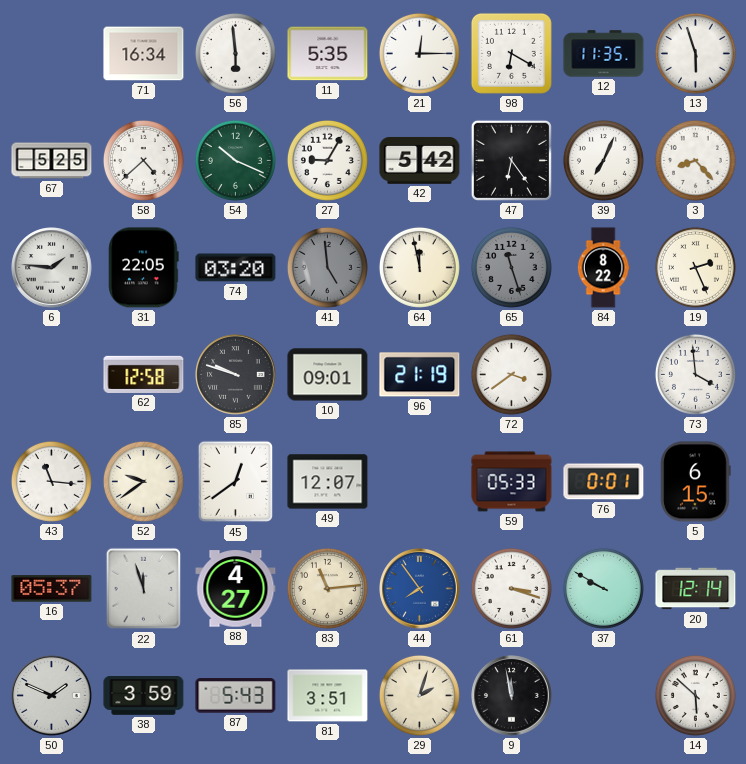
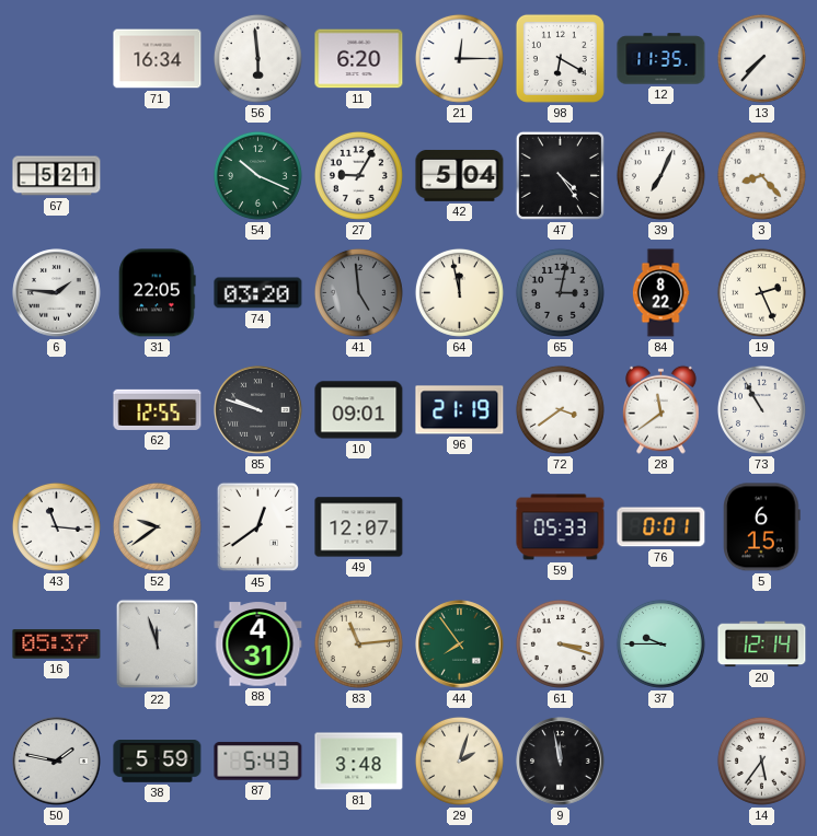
11: 5:35 -> 6:20
13: 5:57 -> 7:37
67: 5:25 -> 5:21
58: 4:38 -> none
42: 5:42 -> 5:04
47: 6:24 -> 4:24
65: 11:27 -> 3:02
62: 12:58 -> 12:55
28: none -> 11:39
73: 3:59 -> 10:55
88: 4:27 -> 4:31
44 dial: blue -> green
37: 9:50 -> 9:45
50: 1:49 -> 1:47
38: 3:59 -> 5:59
81: 3:51 -> 3:48
14: 5:52 -> 5:36
